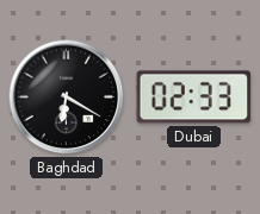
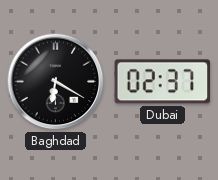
Dubai: 02:33 -> 02:37
